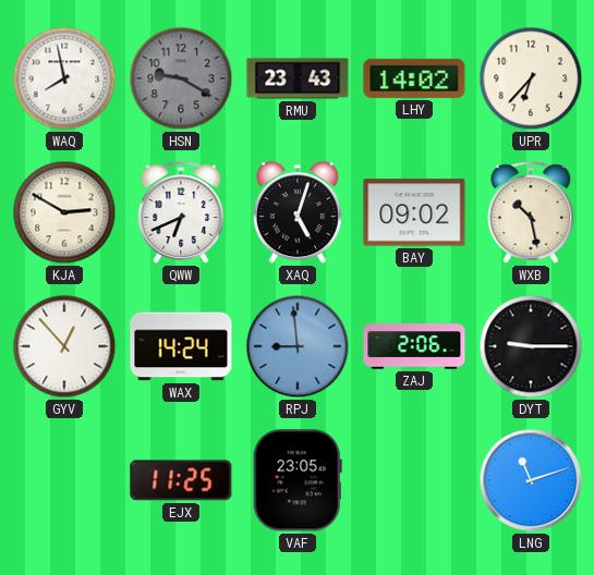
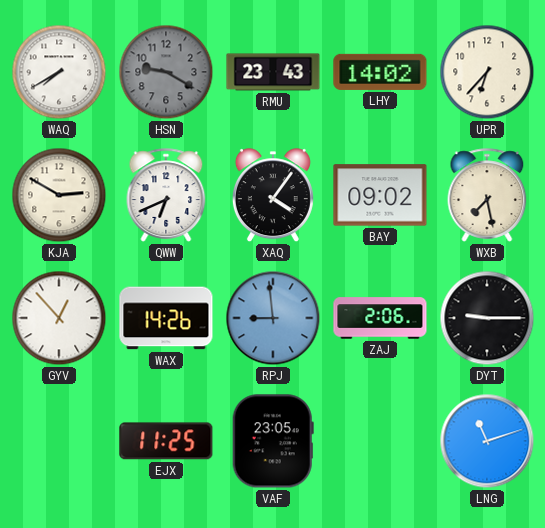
WAQ: 7:58 -> 7:40
XAQ: 5:03 -> 4:06
WXB: 10:28 -> 7:28
WAX: 14:24 -> 14:26
